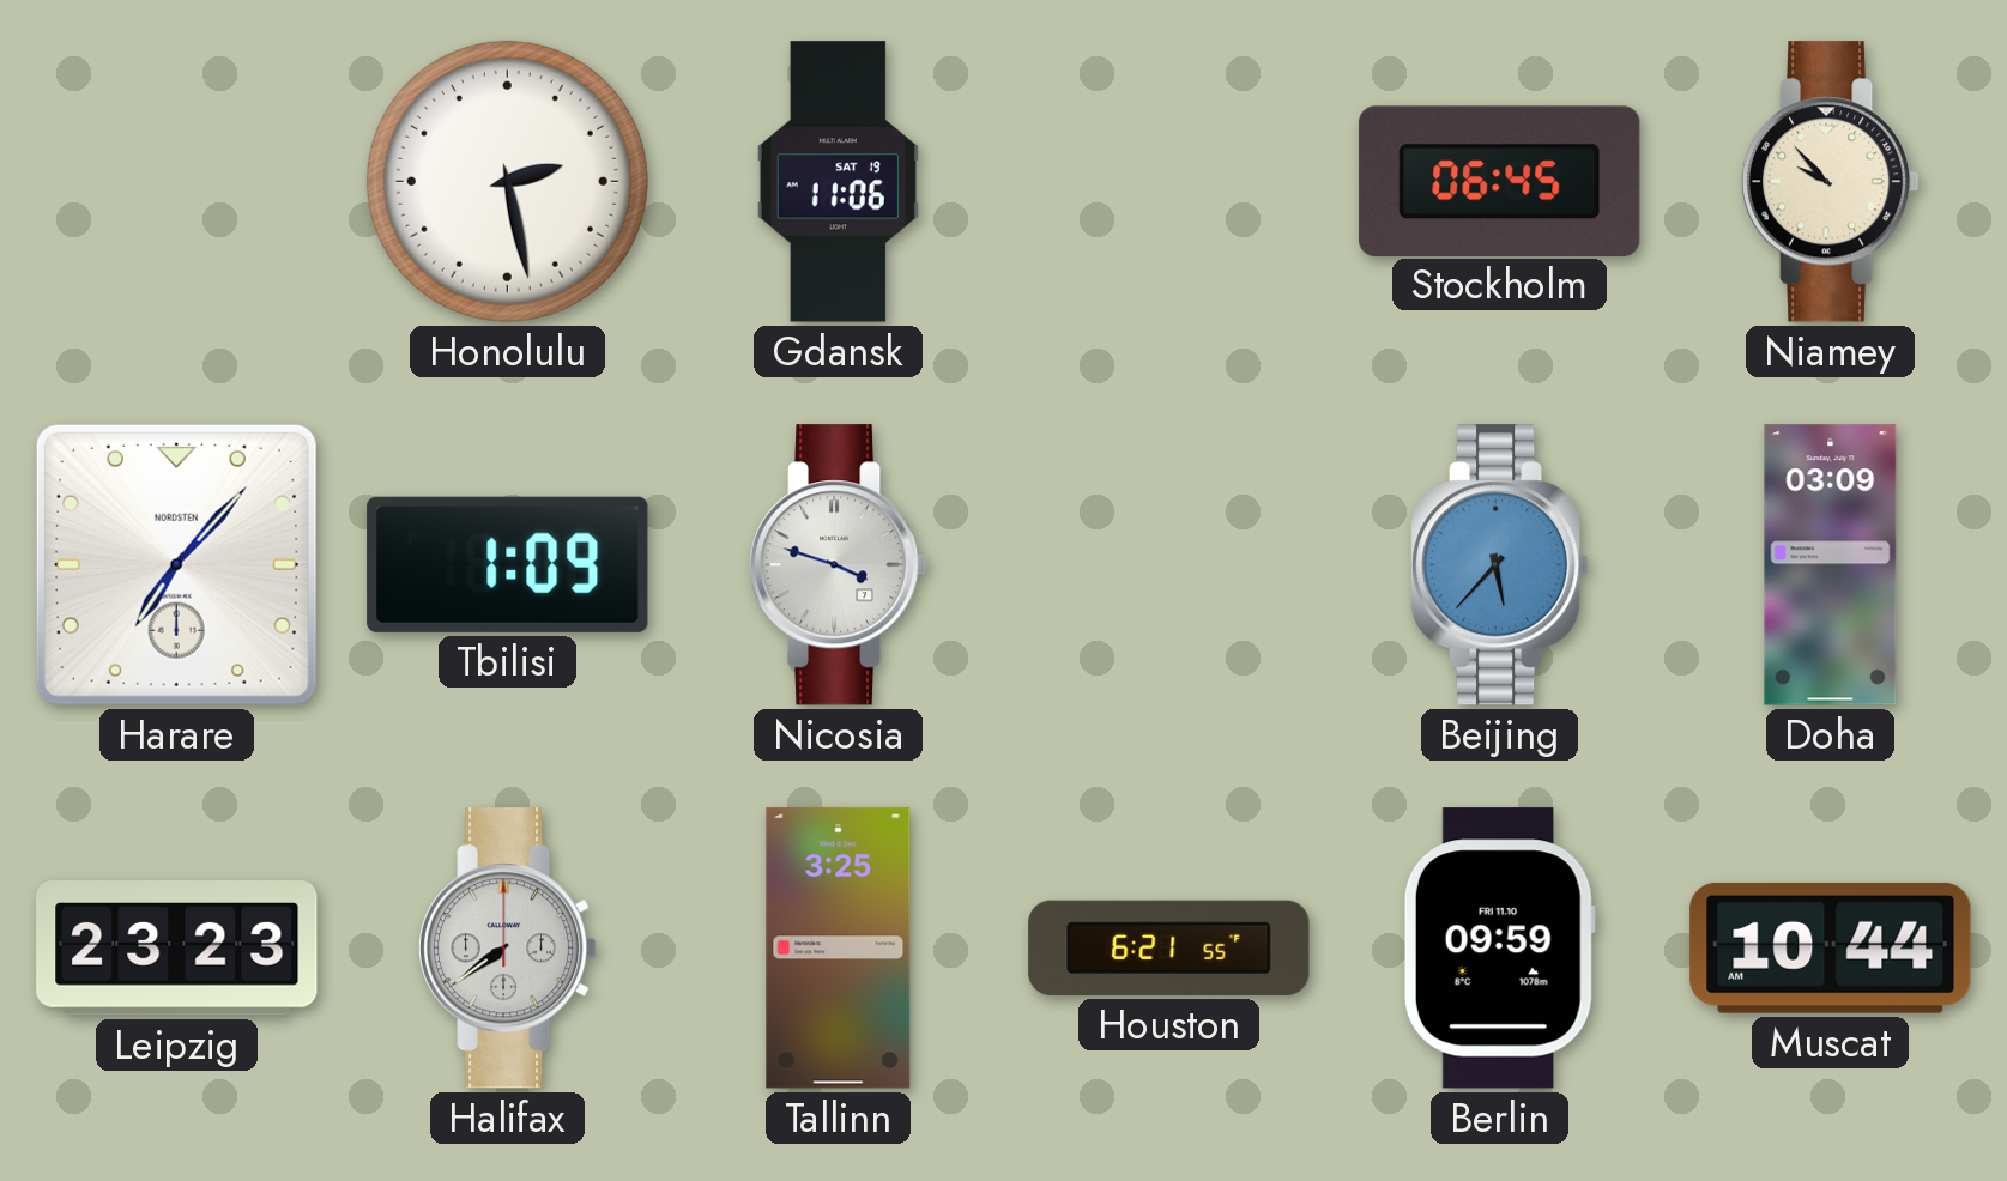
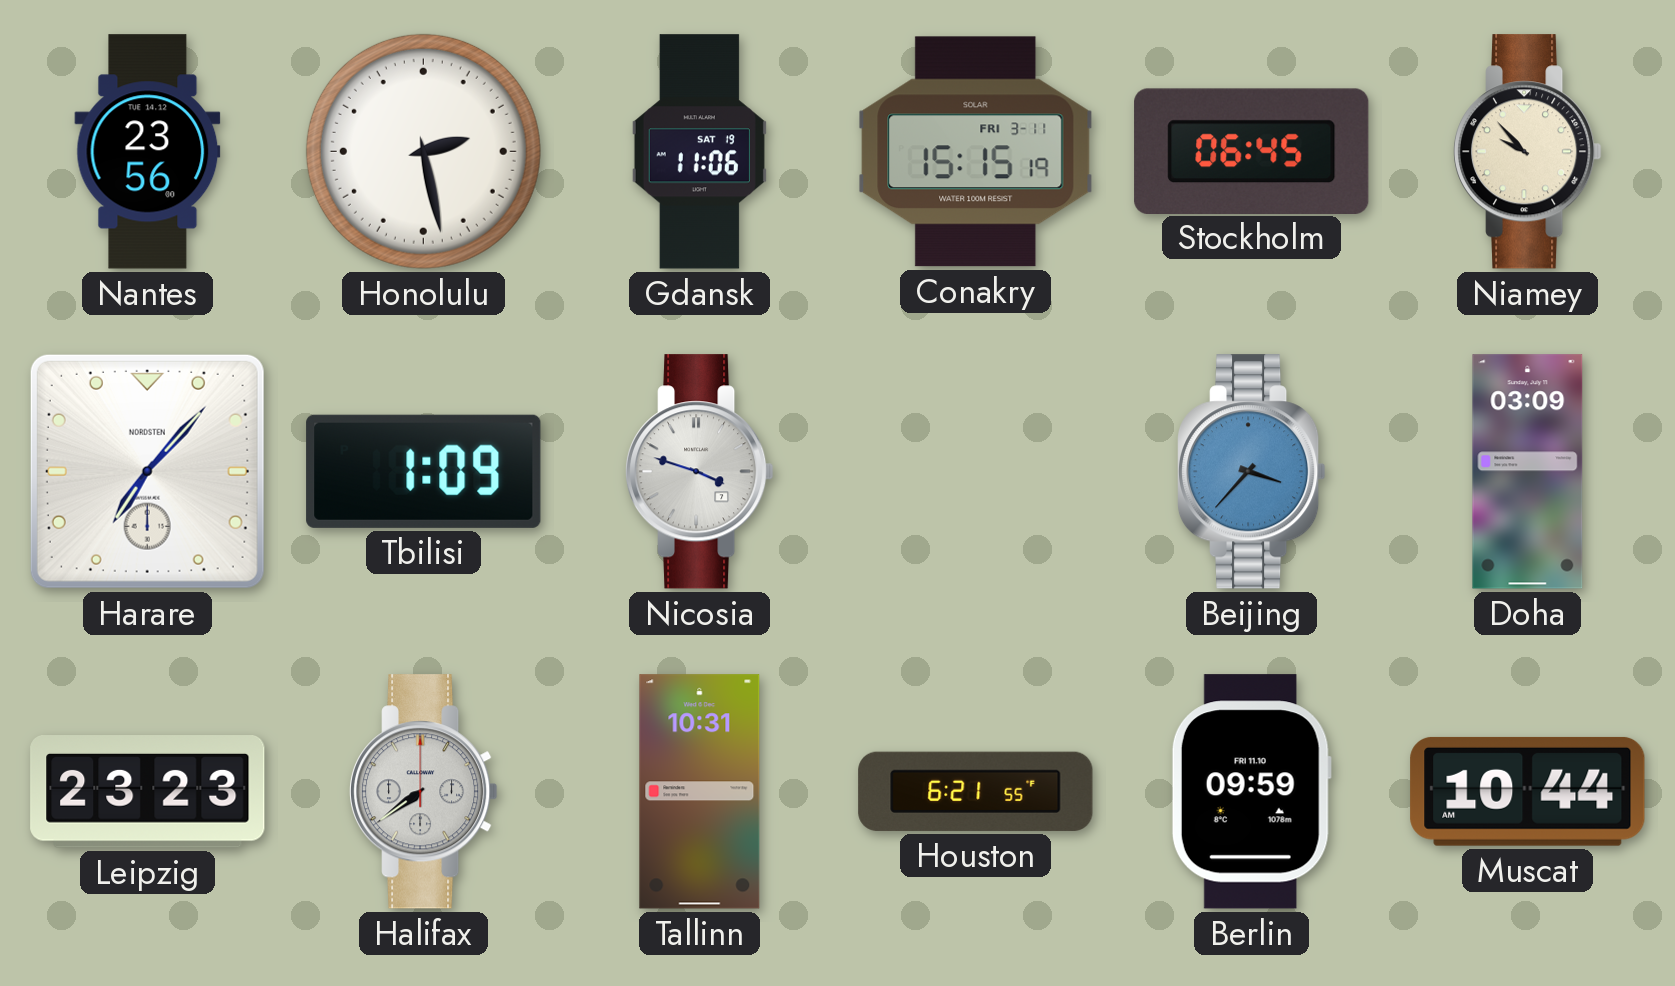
Nantes: none -> 23:56
Conakry: none -> 15:15
Beijing: 5:37 -> 3:37
Tallinn: 3:25 -> 10:31
